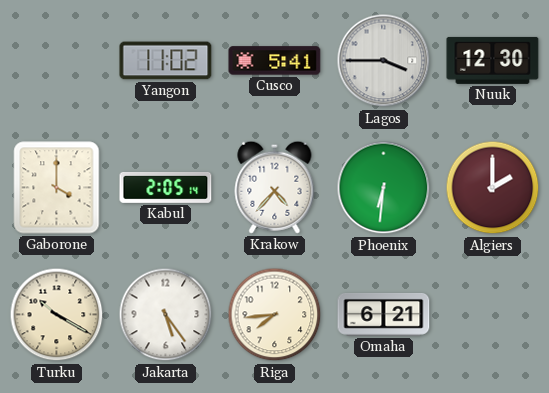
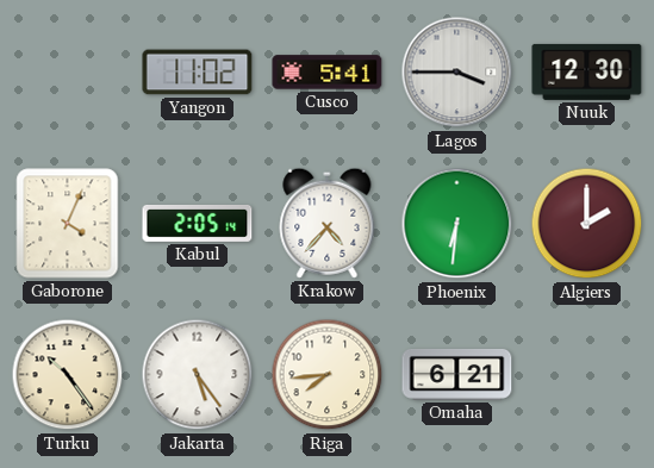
Gaborone: 4:00 -> 4:04
Turku: 10:20 -> 10:24
